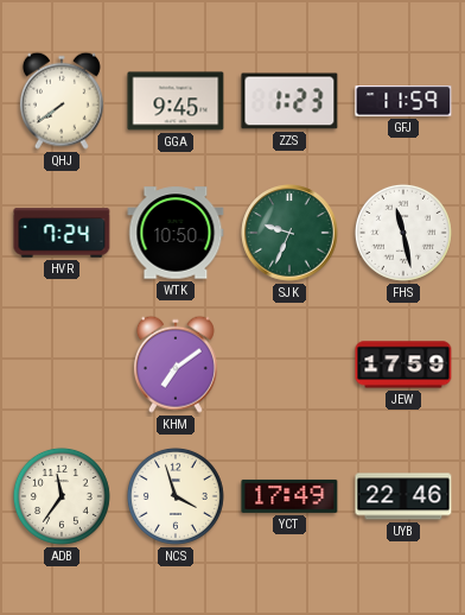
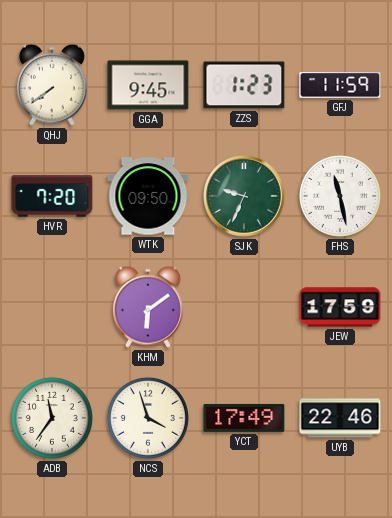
HVR: 7:24 -> 7:20
WTK: 10:50 -> 09:50
KHM: 7:09 -> 6:09
